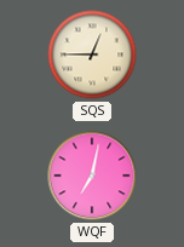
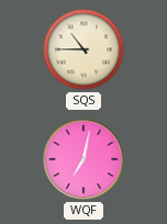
SQS: 12:45 -> 10:45
